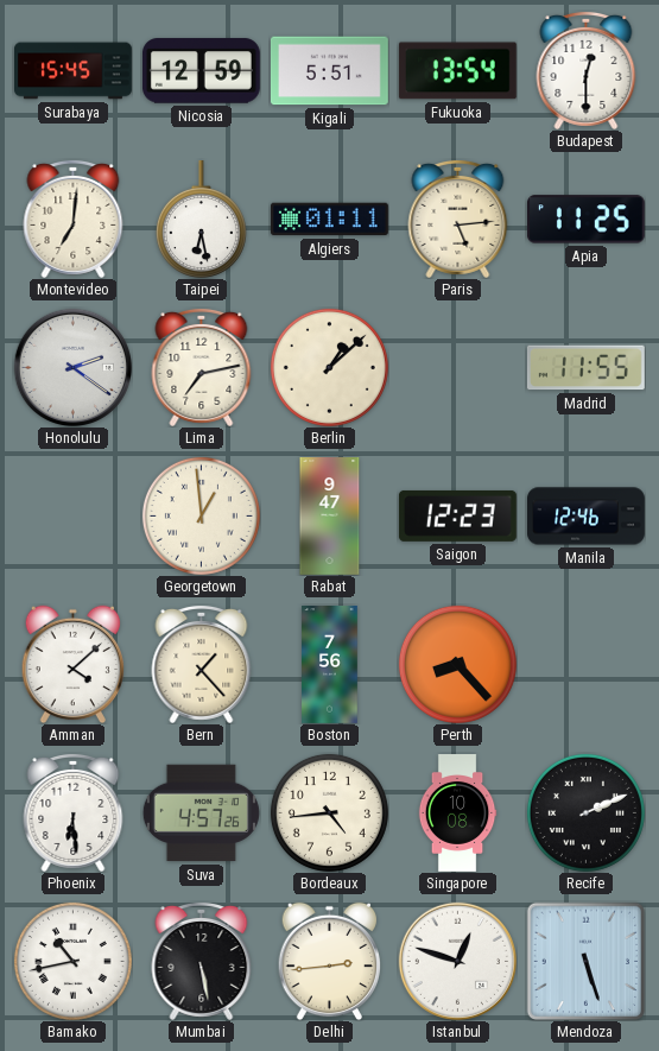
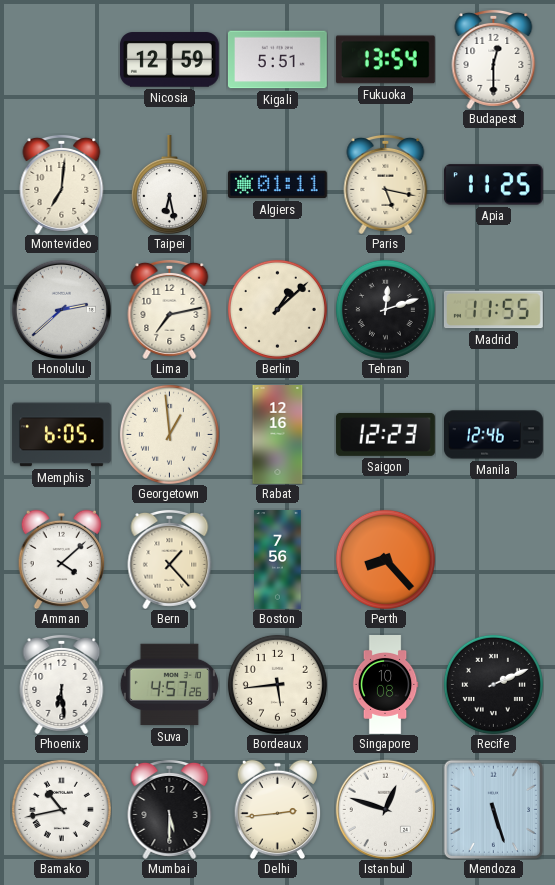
Surabaya: 15:45 -> none
Paris: 5:14 -> 5:17
Honolulu: 2:21 -> 2:38
Tehran: none -> 12:12
Memphis: none -> 6:05
Rabat: 9:47 -> 12:16
Bordeaux: 4:44 -> 5:44
Mumbai: 5:28 -> 5:30
